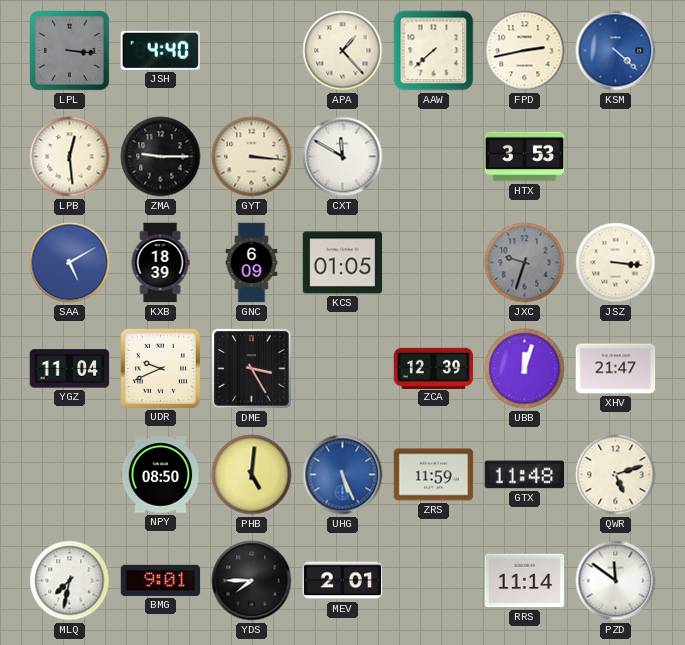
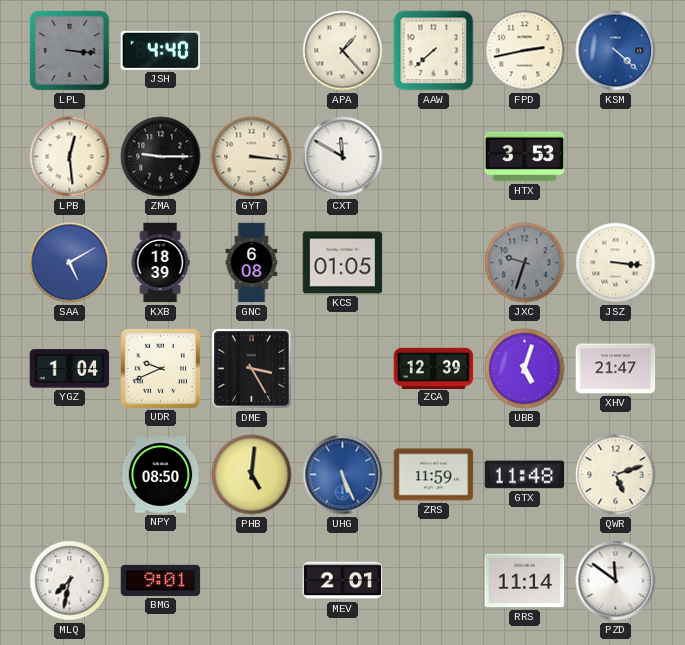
GNC: 6:09 -> 6:08
YGZ: 11:04 -> 1:04
UBB: 12:03 -> 5:03
YDS: 7:45 -> none
